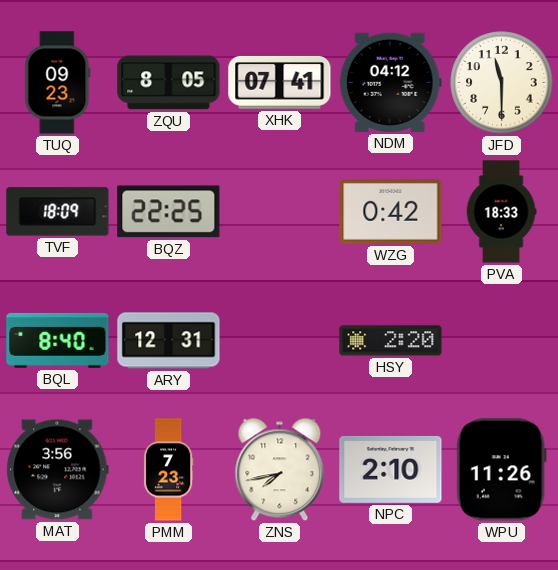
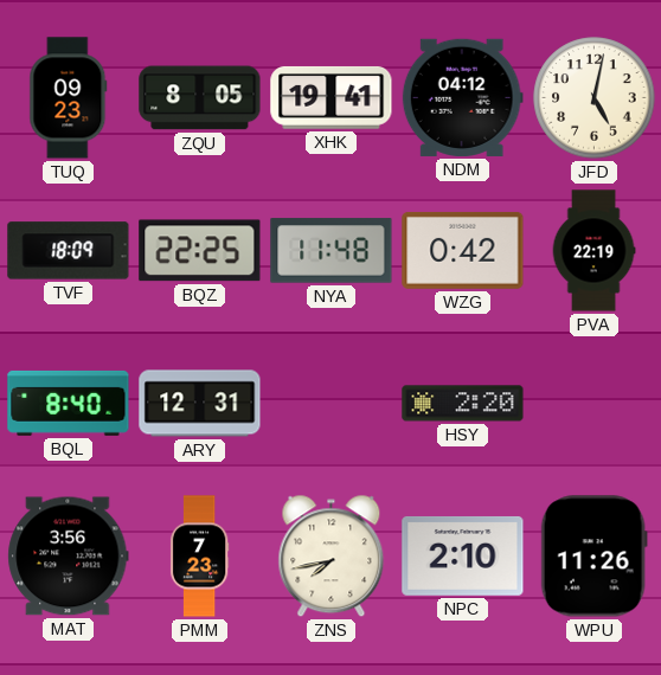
XHK: 07:41 -> 19:41
JFD: 11:30 -> 5:02
NYA: none -> 11:48
PVA: 18:33 -> 22:19
